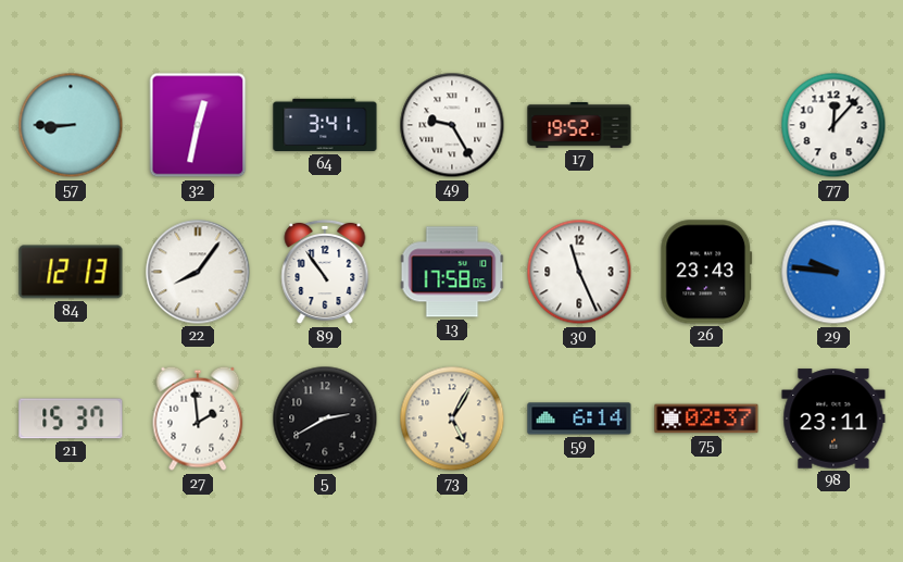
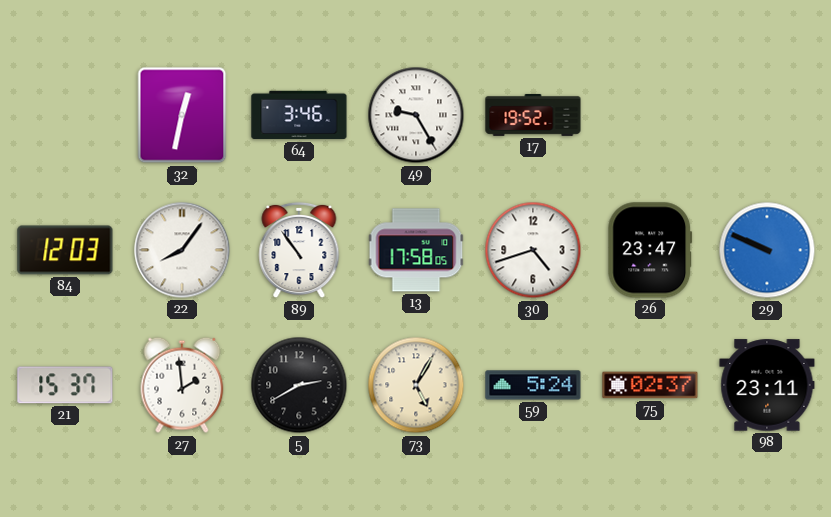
57: 8:45 -> none
64: 3:41 -> 3:46
77: 12:07 -> none
84: 12:13 -> 12:03
30: 11:26 -> 4:42
26: 23:43 -> 23:47
29: 9:46 -> 9:49
59: 6:14 -> 5:24
